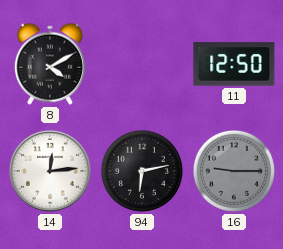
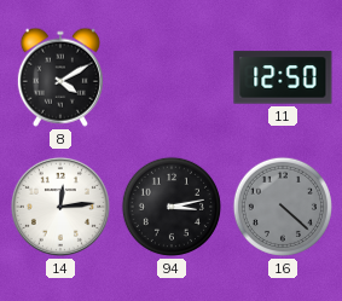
94: 6:13 -> 3:13
16: 9:15 -> 4:22
